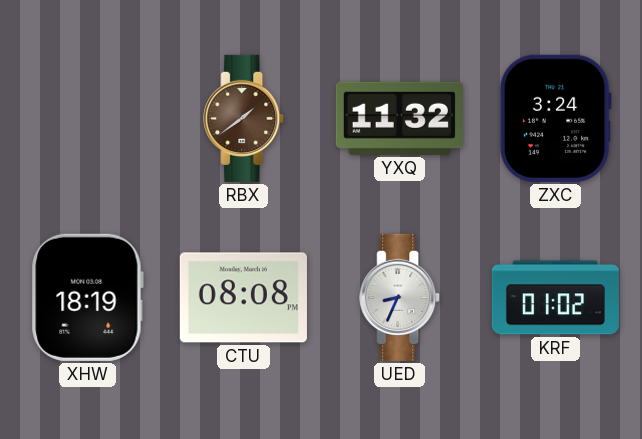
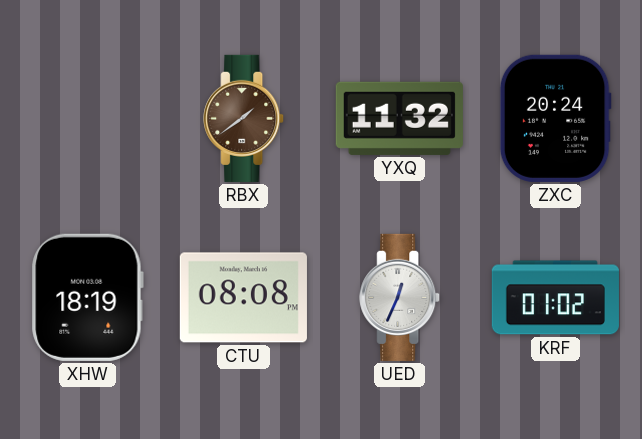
ZXC: 3:24 -> 20:24
UED: 8:34 -> 12:34
